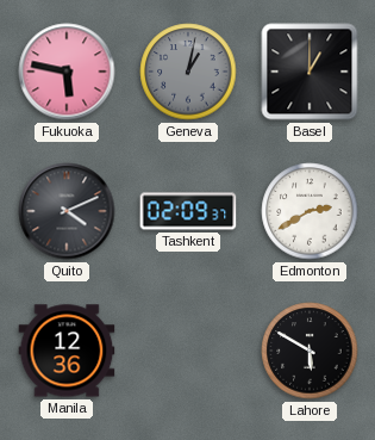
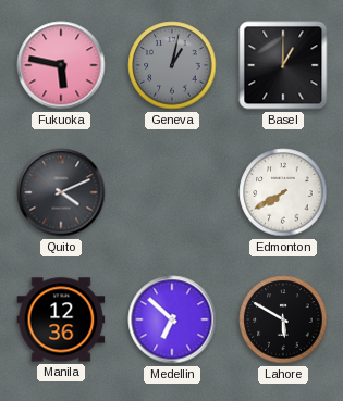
Tashkent: 02:09 -> none
Edmonton: 2:40 -> 7:40
Medellin: none -> 6:52
